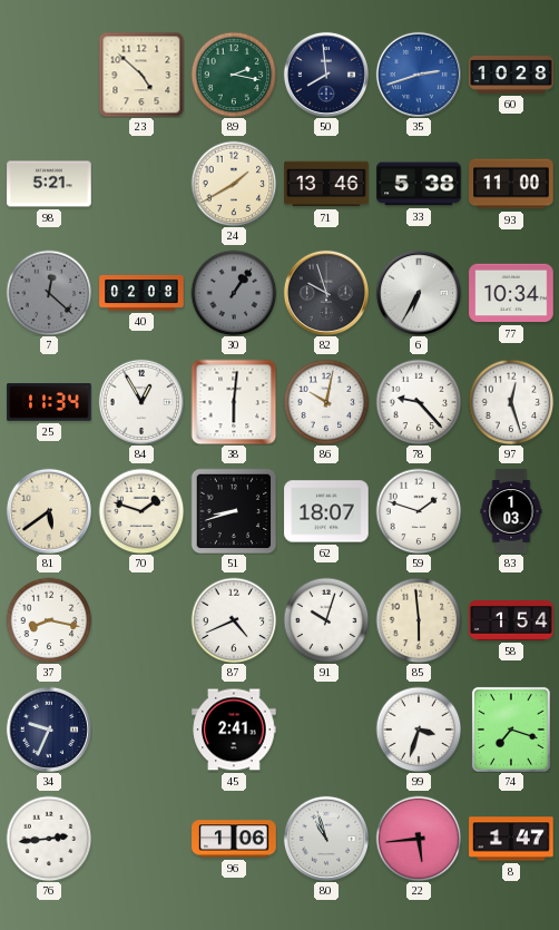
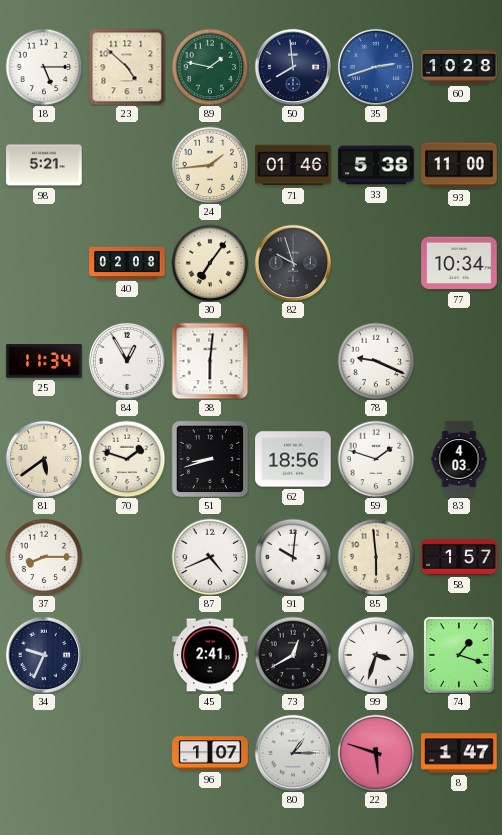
18: none -> 5:15
89: 2:17 -> 1:47
24: 1:40 -> 1:44
71: 13:46 -> 01:46
7: 12:22 -> none
30: 1:06 -> 7:06
30 dial: grey -> cream
6: 6:35 -> none
86: 10:02 -> none
78: 9:23 -> 9:19
97: 12:27 -> none
62: 18:07 -> 18:56
83: 1:03 -> 4:03
37: 8:17 -> 8:15
91: 10:03 -> 10:01
58: 1:54 -> 1:57
73: none -> 12:40
74: 7:18 -> 1:18
76: 2:44 -> none
96: 1:06 -> 1:07
80: 10:57 -> 1:15
22: 5:44 -> 5:48
